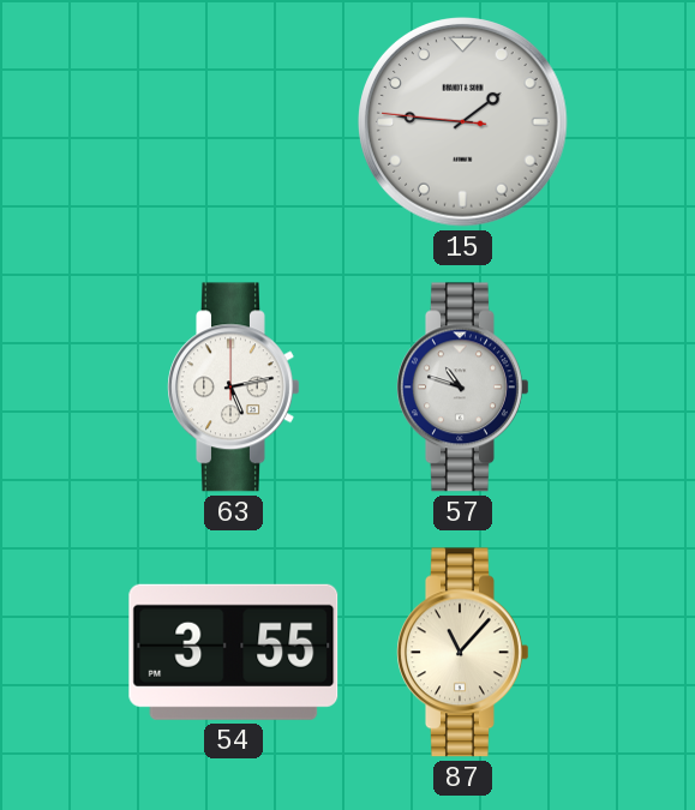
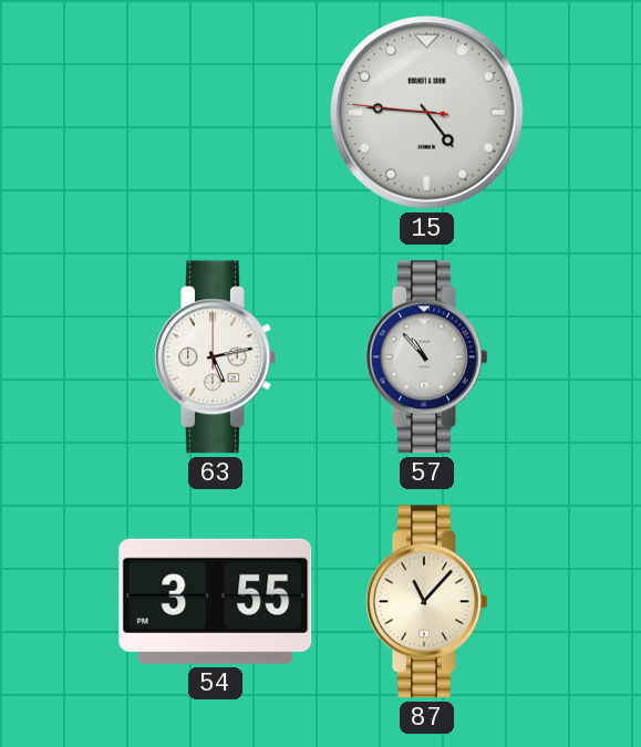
15: 1:45 -> 4:45
57: 10:48 -> 10:53
